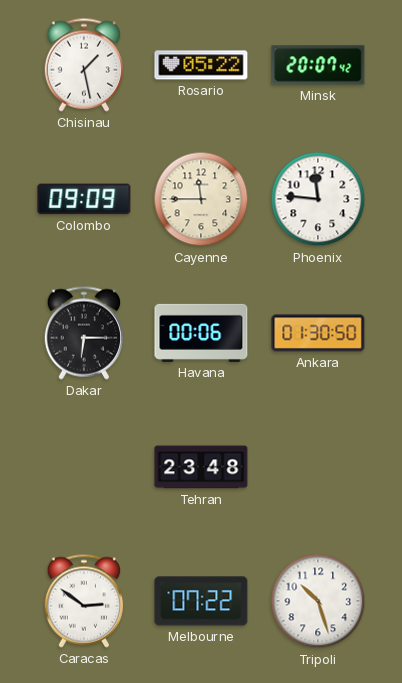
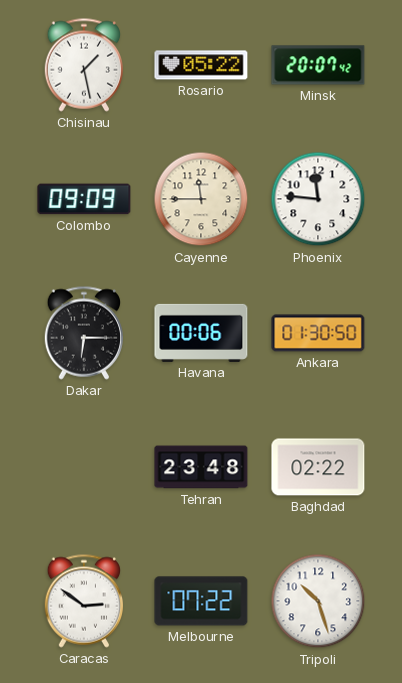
Baghdad: none -> 02:22
